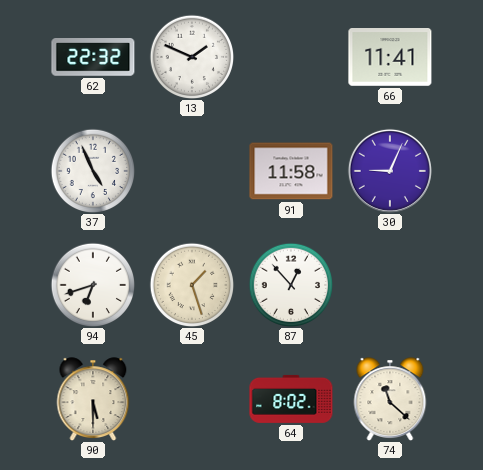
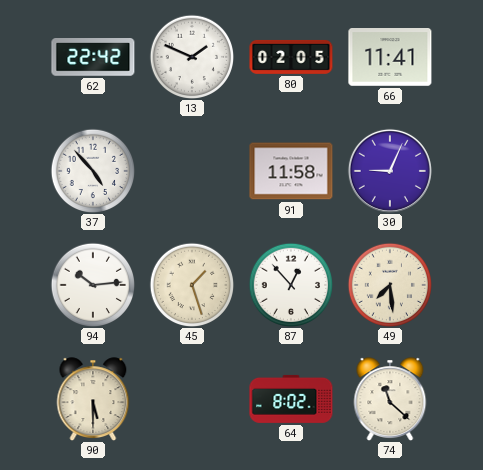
62: 22:32 -> 22:42
80: none -> 02:05
37: 4:56 -> 4:53
94: 6:42 -> 10:14
49: none -> 7:29
